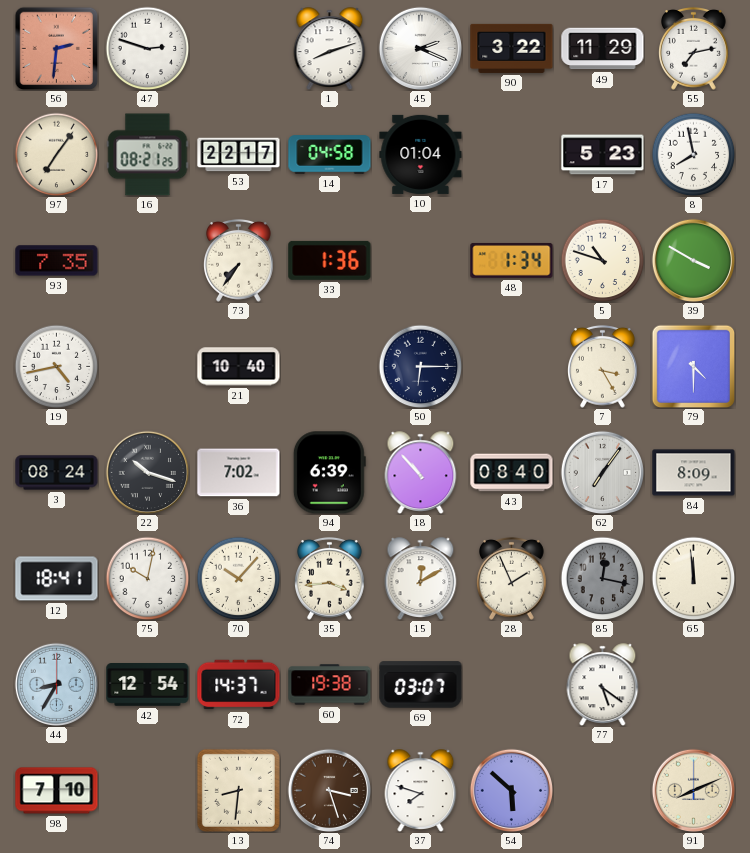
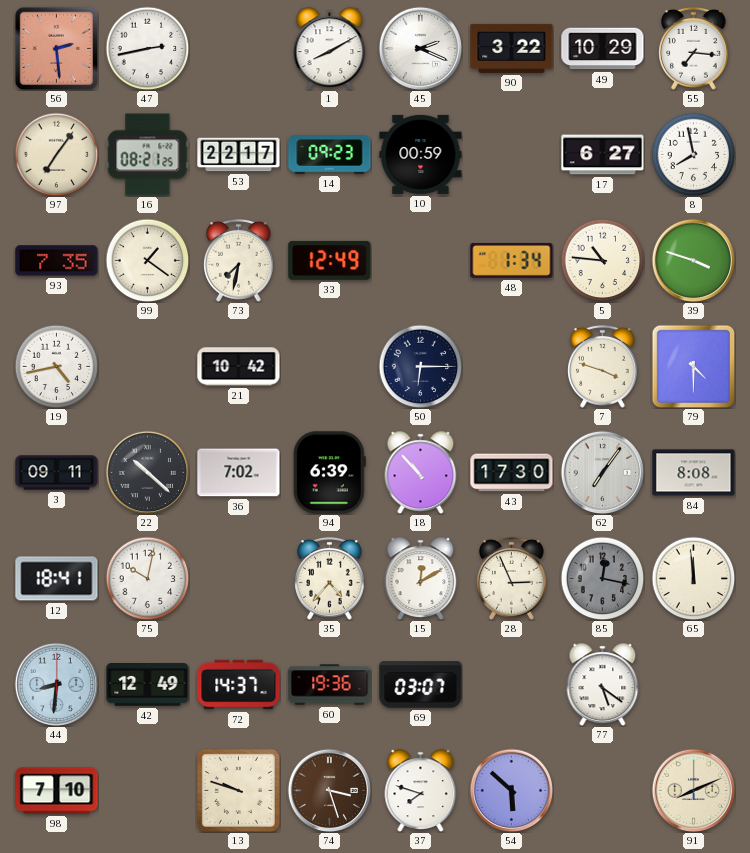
56: 2:31 -> 2:29
47: 2:48 -> 2:43
1: 8:12 -> 8:10
49: 11:29 -> 10:29
55: 7:13 -> 7:16
14: 04:58 -> 09:23
10: 01:04 -> 00:59
17: 5:23 -> 6:27
99: none -> 1:21
73: 7:36 -> 7:32
33: 1:36 -> 12:49
5: 10:48 -> 10:46
39: 3:50 -> 3:48
21: 10:40 -> 10:42
7: 3:25 -> 3:48
3: 08:24 -> 09:11
22: 10:18 -> 10:22
43: 08:40 -> 17:30
84: 8:09 -> 8:08
70: 10:07 -> none
35: 3:44 -> 4:37
28: 1:56 -> 2:56
44: 8:35 -> 8:31
42: 12:54 -> 12:49
60: 19:38 -> 19:36
13: 8:31 -> 9:48
